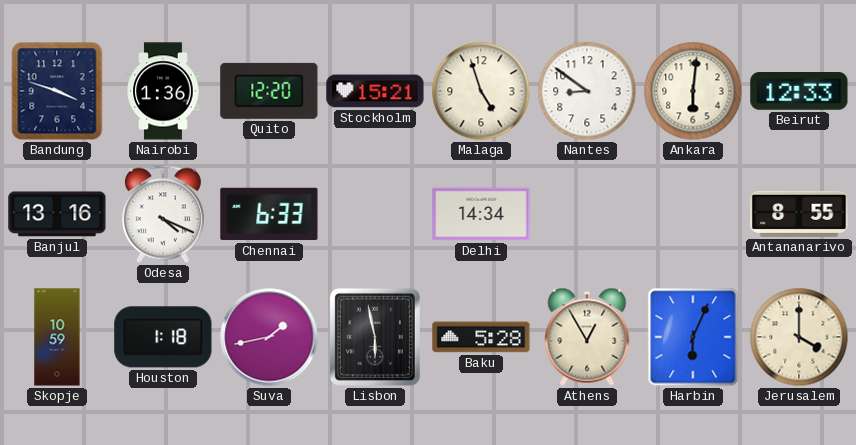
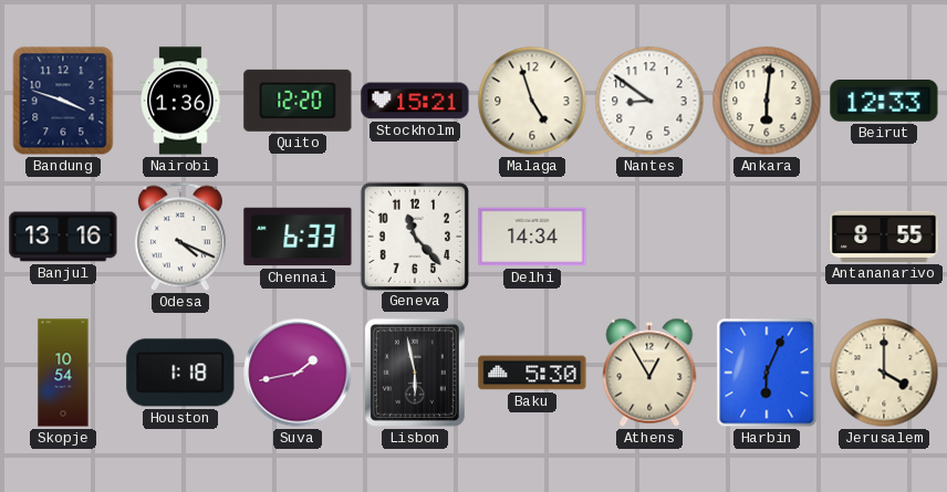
Geneva: none -> 11:23
Skopje: 10:59 -> 10:54
Baku: 5:28 -> 5:30
